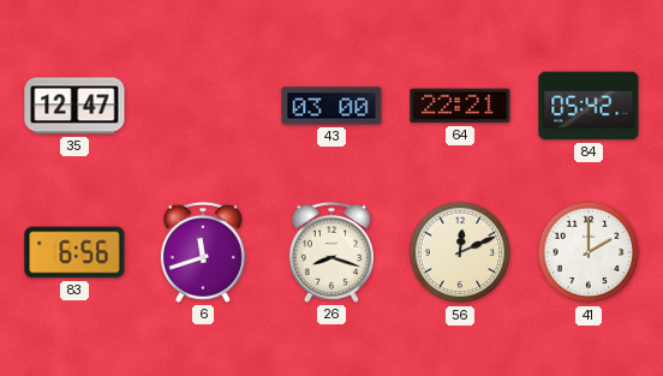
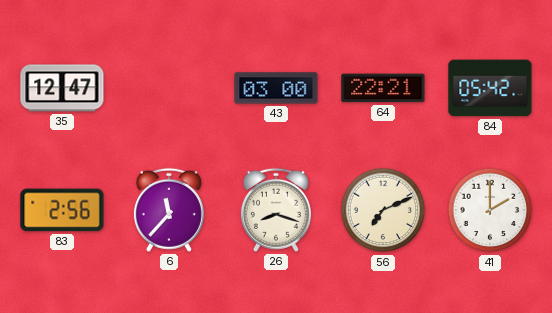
83: 6:56 -> 2:56
6: 11:42 -> 11:37
56: 12:11 -> 7:11
